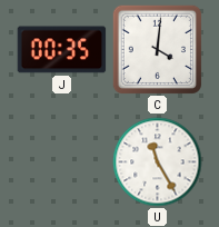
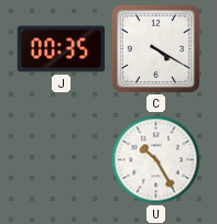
C: 4:01 -> 4:20
U: 11:25 -> 10:25
